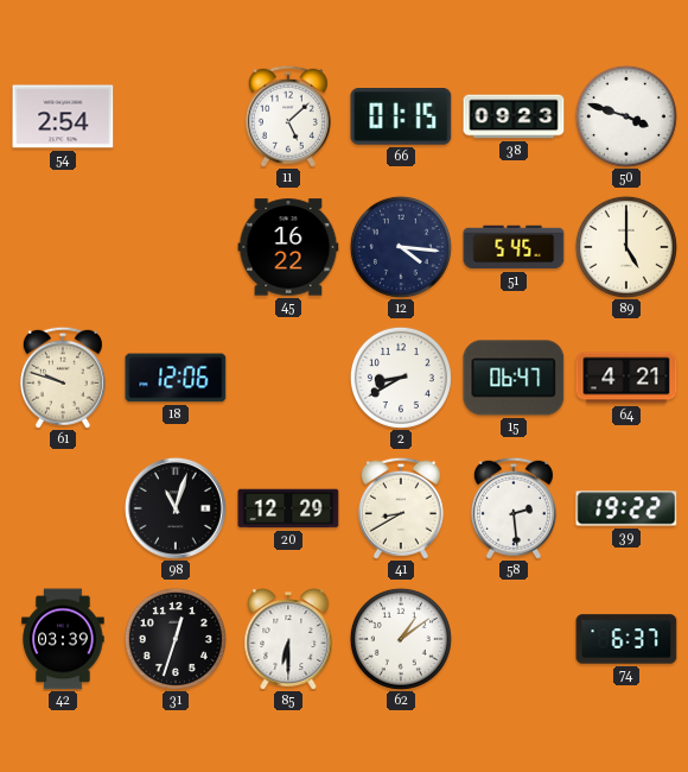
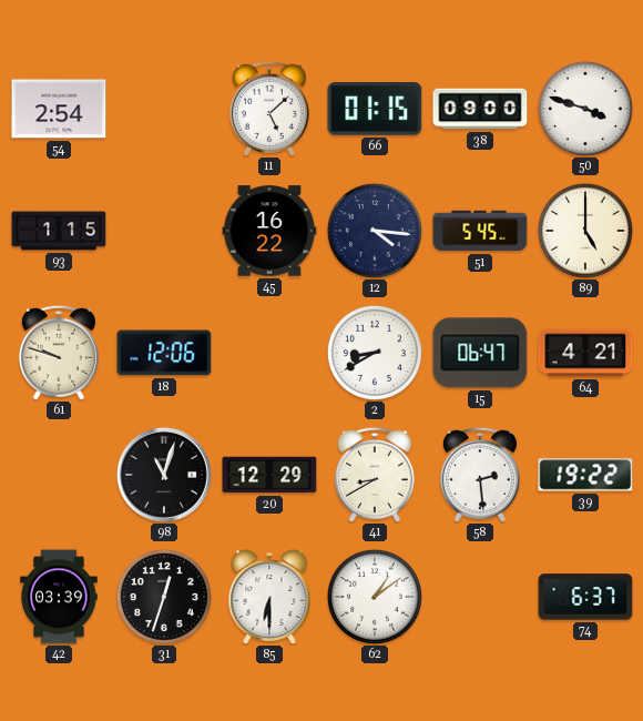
38: 09:23 -> 09:00
93: none -> 1:15
